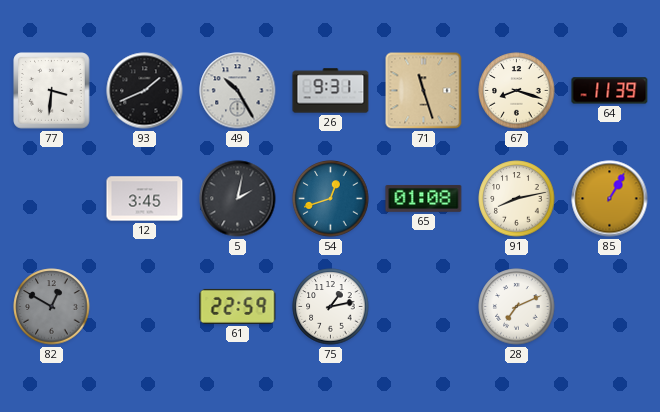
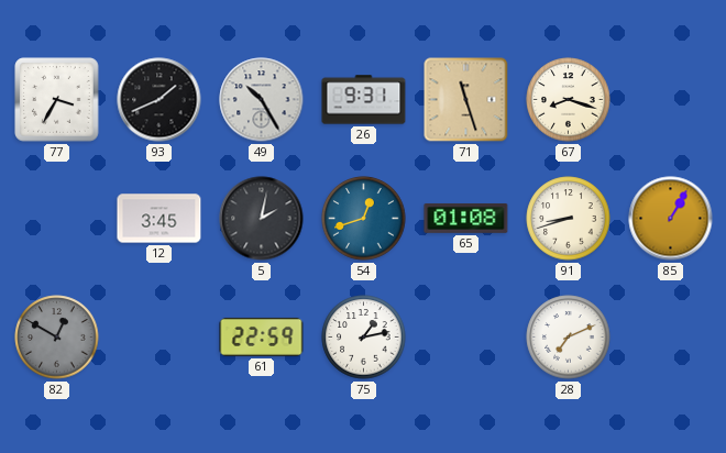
77: 3:31 -> 3:35
64: 11:39 -> none
91: 8:13 -> 8:42
